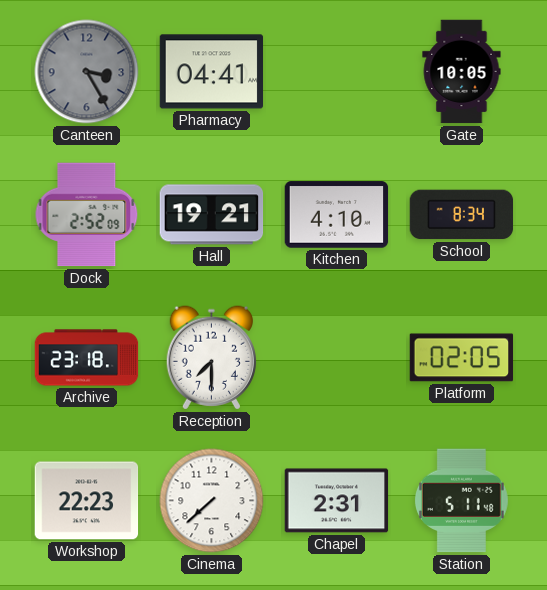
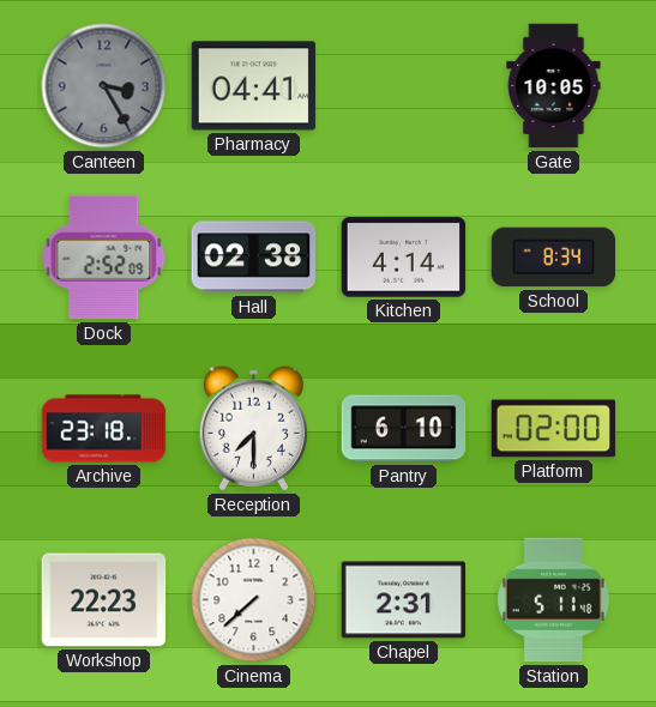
Hall: 19:21 -> 02:38
Kitchen: 4:10 -> 4:14
Pantry: none -> 6:10
Platform: 02:05 -> 02:00
